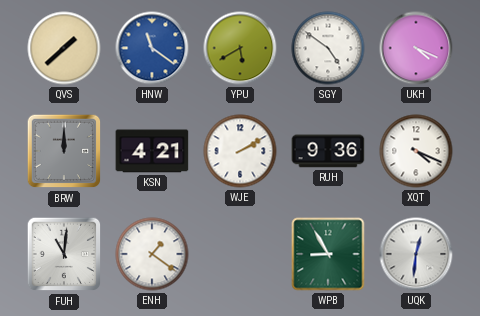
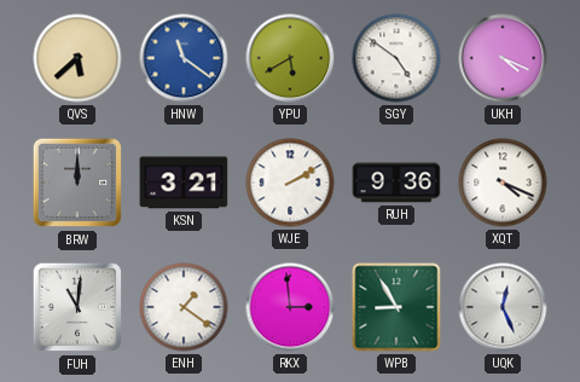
QVS: 1:38 -> 5:38
KSN: 4:21 -> 3:21
RKX: none -> 2:59
UQK: 12:31 -> 12:26
